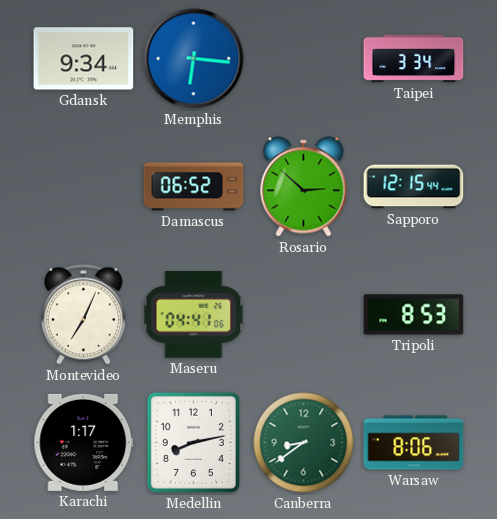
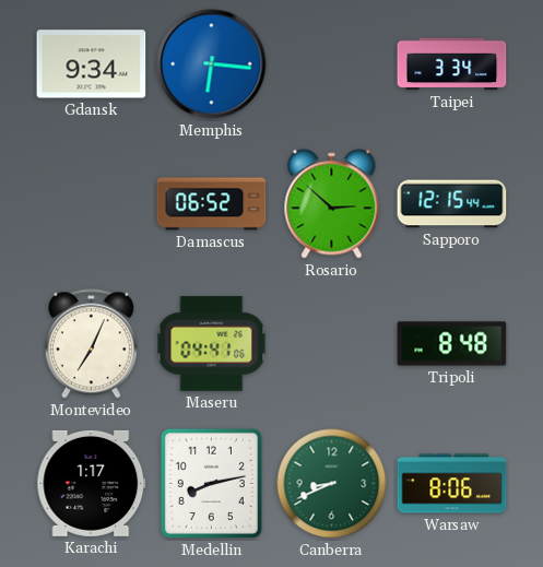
Tripoli: 8:53 -> 8:48
Canberra: 8:39 -> 8:41
